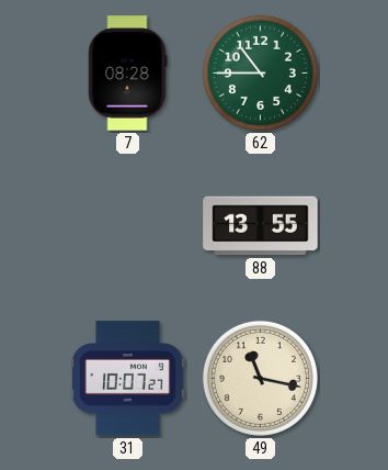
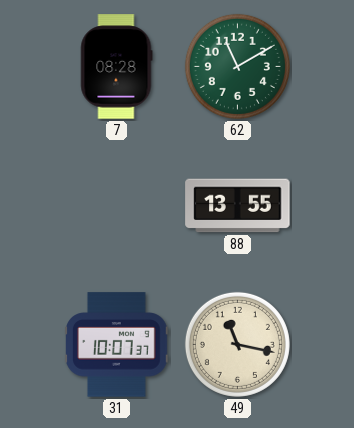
62: 10:45 -> 11:10
31: 10:07:27 -> 10:07:37
